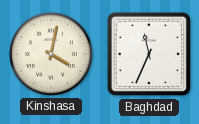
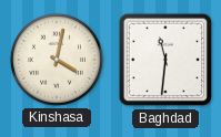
Baghdad: 11:34 -> 11:31
